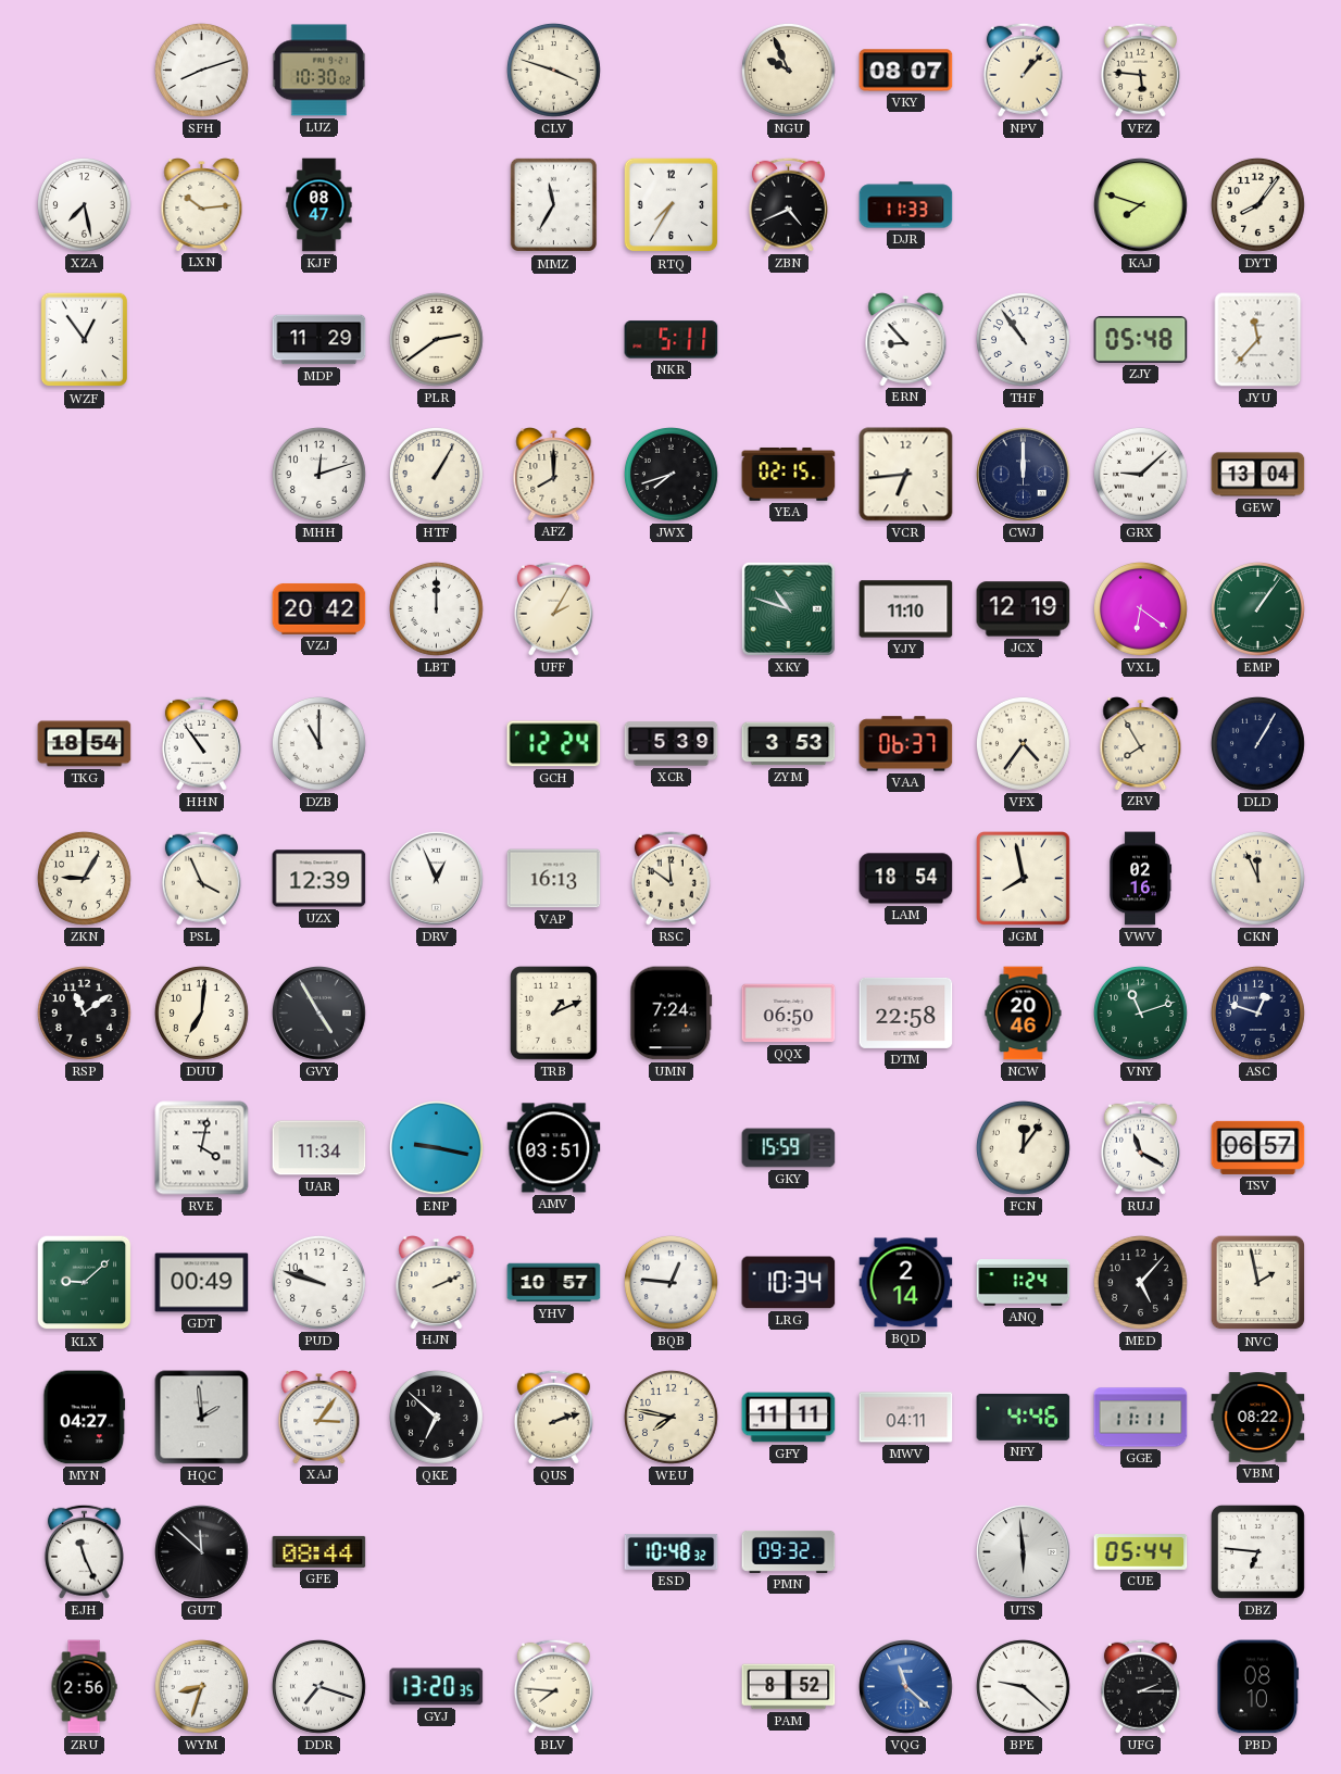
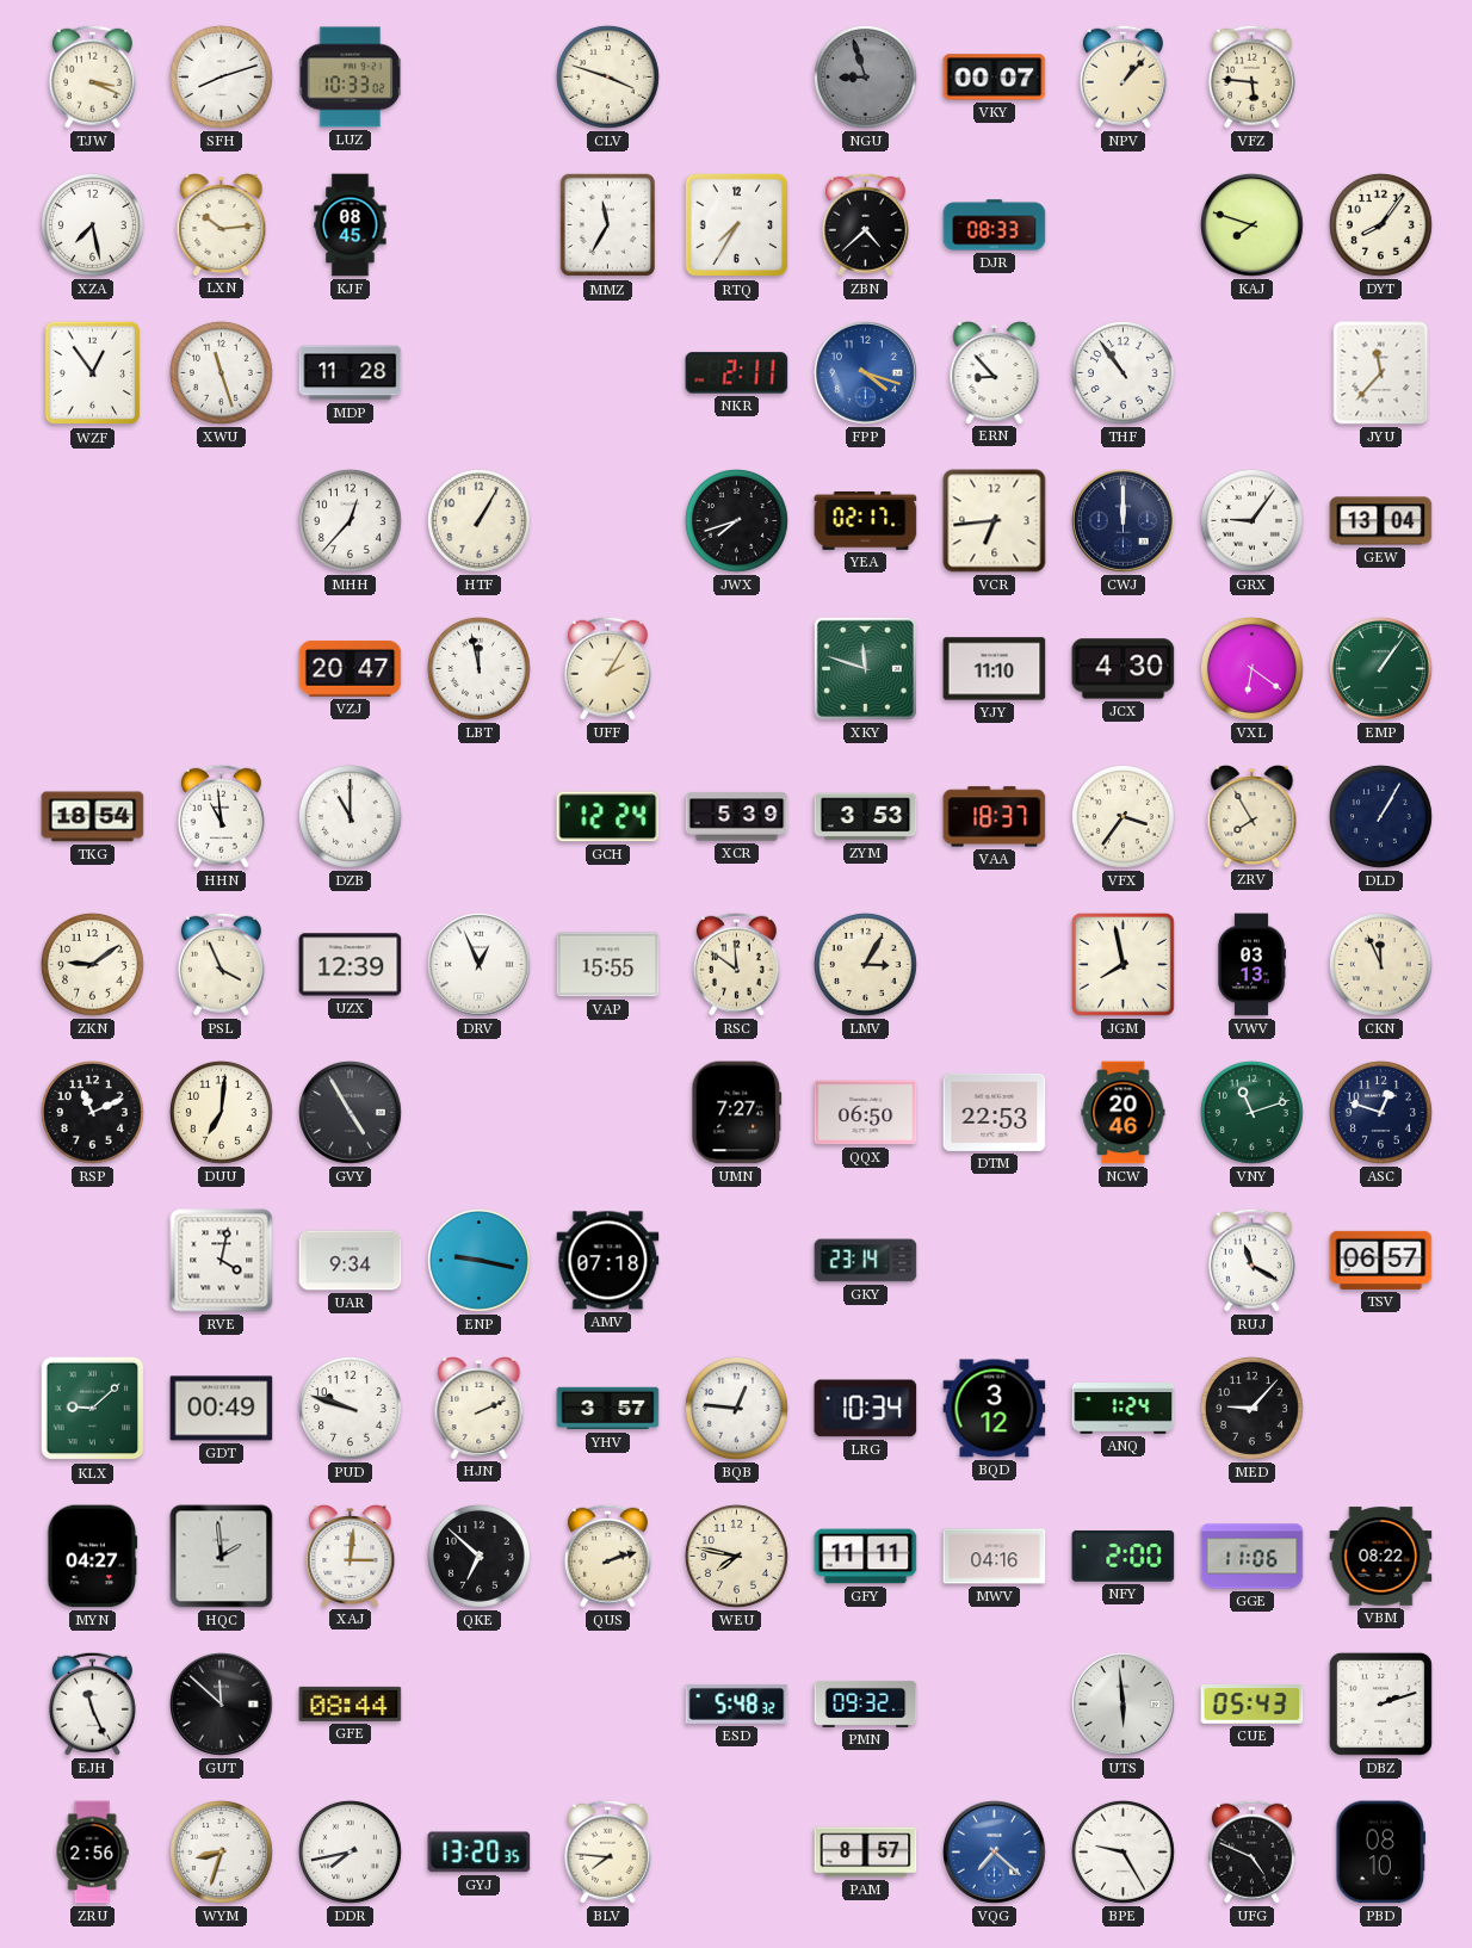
TJW: none -> 3:19
LUZ: 10:30 -> 10:33
NGU: 9:56 -> 8:57
NGU dial: cream -> grey
VKY: 08:07 -> 00:07
KJF: 08:47 -> 08:45
ZBN: 4:41 -> 4:38
DJR: 11:33 -> 08:33
XWU: none -> 11:27
MDP: 11:29 -> 11:28
PLR: 2:39 -> none
NKR: 5:11 -> 2:11
FPP: none -> 4:18
ZJY: 05:48 -> none
MHH: 12:12 -> 12:37
AFZ: 8:00 -> none
YEA: 02:15 -> 02:17
GRX: 9:08 -> 9:06
VZJ: 20:42 -> 20:47
LBT: 12:00 -> 11:58
XKY: 10:48 -> 11:48
JCX: 12:19 -> 4:30
HHN: 10:54 -> 10:59
VAA: 06:37 -> 18:37
VFX: 4:36 -> 3:36
ZKN: 9:05 -> 9:09
VAP: 16:13 -> 15:55
LMV: none -> 3:05
LAM: 18:54 -> none
VWV: 02:16 -> 03:13
RSP: 11:09 -> 11:11
TRB: 1:11 -> none
UMN: 7:24 -> 7:27
DTM: 22:58 -> 22:53
UAR: 11:34 -> 9:34
AMV: 03:51 -> 07:18
GKY: 15:59 -> 23:14
FCN: 12:06 -> none
YHV: 10:57 -> 3:57
BQD: 2:14 -> 3:12
MED: 5:07 -> 9:07
NVC: 1:58 -> none
XAJ: 3:06 -> 3:01
MWV: 04:11 -> 04:16
NFY: 4:46 -> 2:00
GGE: 11:11 -> 11:06
ESD: 10:48 -> 5:48
CUE: 05:44 -> 05:43
DBZ: 6:46 -> 2:12
DDR: 7:18 -> 7:43
PAM: 8:52 -> 8:57
VQG: 11:22 -> 7:22
BPE: 9:22 -> 9:25
UFG: 2:15 -> 4:49
